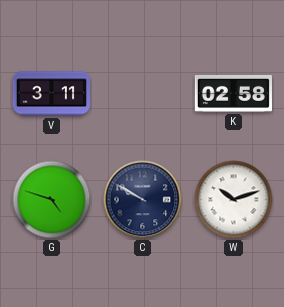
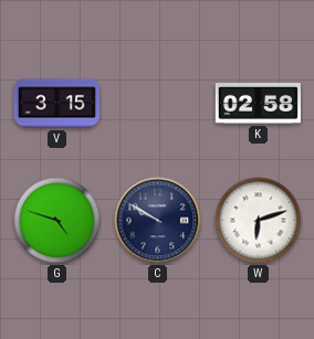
V: 3:11 -> 3:15
W: 10:12 -> 6:12
